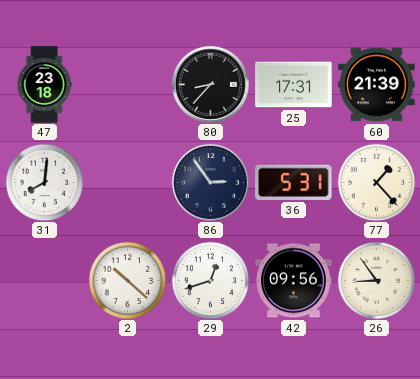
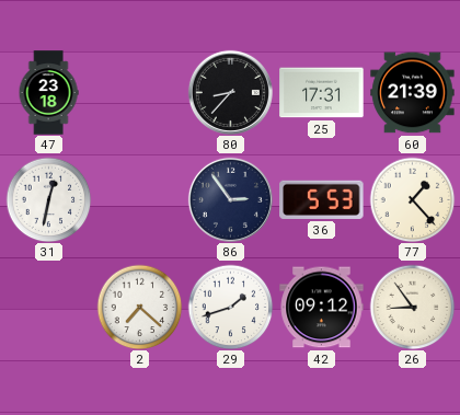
31: 8:01 -> 12:32
36: 5:31 -> 5:53
2: 10:22 -> 7:22
29: 12:42 -> 1:42
42: 09:56 -> 09:12
